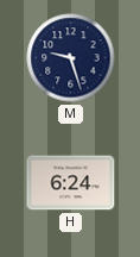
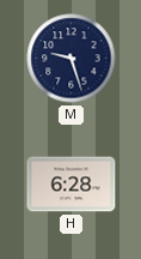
H: 6:24 -> 6:28
